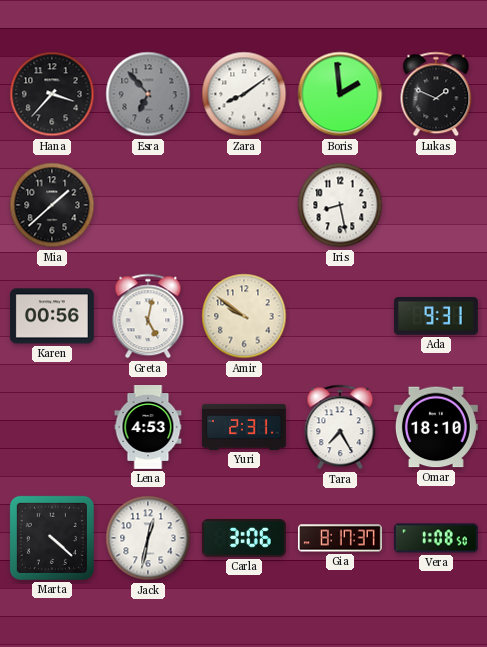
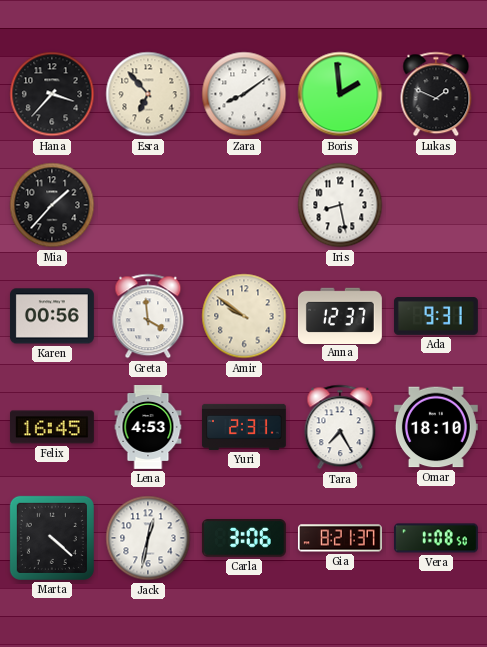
Esra dial: grey -> cream
Mia: 1:38 -> 1:37
Greta: 5:02 -> 3:59
Anna: none -> 12:37
Felix: none -> 16:45
Gia: 8:17 -> 8:21
